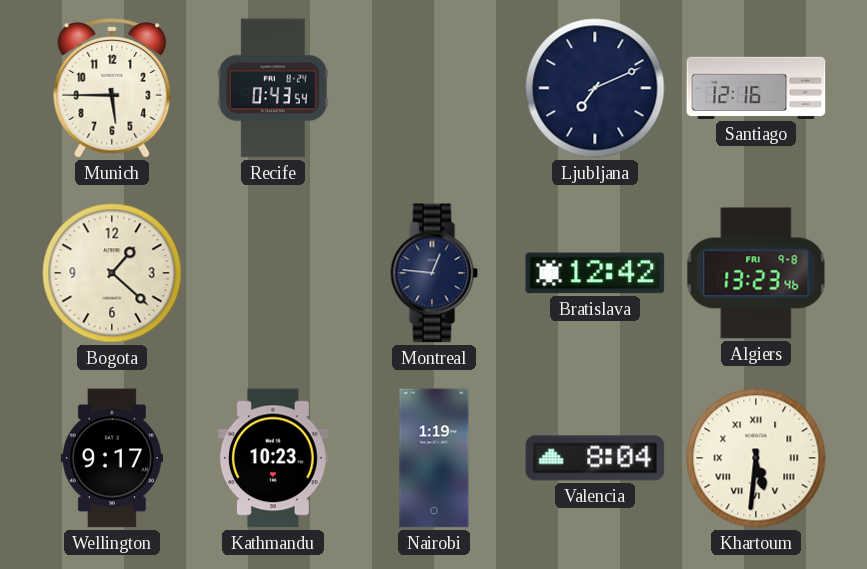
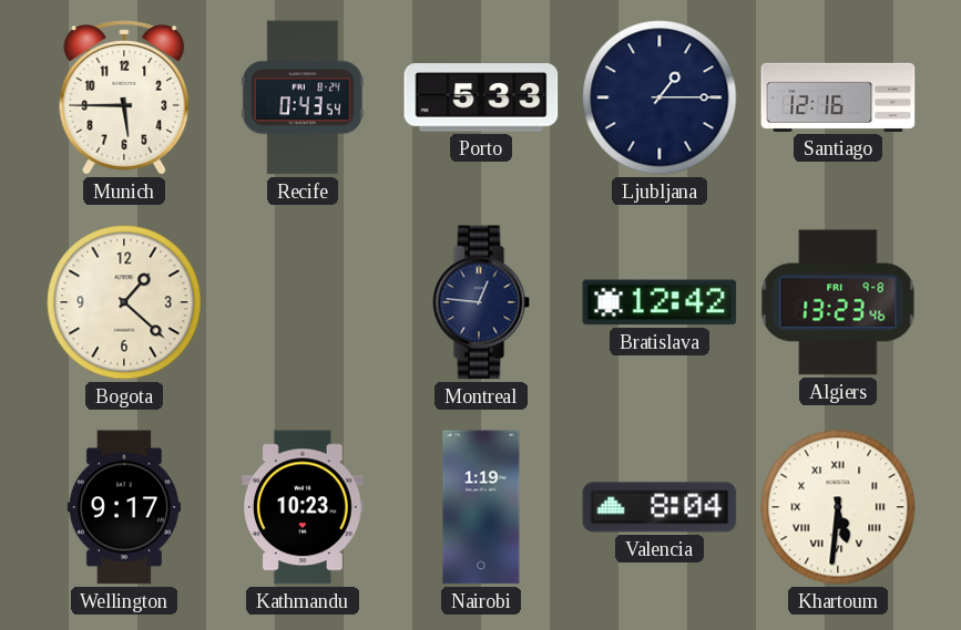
Porto: none -> 5:33
Ljubljana: 7:11 -> 1:15
